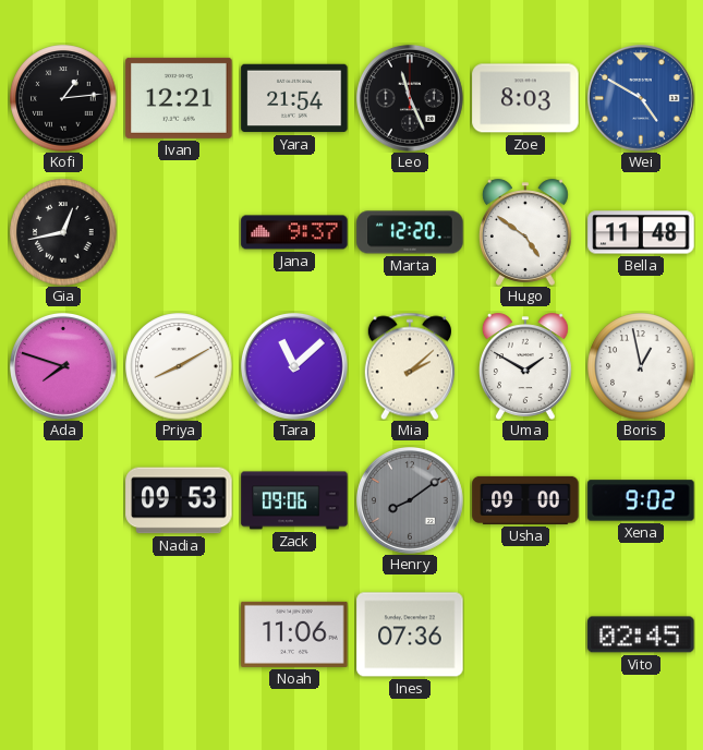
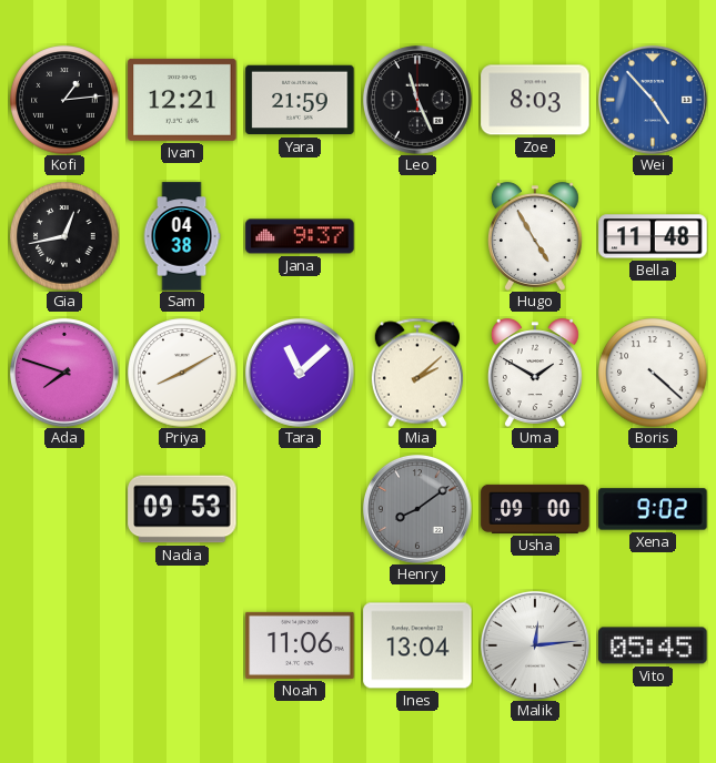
Yara: 21:54 -> 21:59
Wei: 4:50 -> 4:53
Sam: none -> 04:38
Marta: 12:20 -> none
Hugo: 4:51 -> 4:55
Boris: 12:58 -> 4:22
Zack: 09:06 -> none
Ines: 07:36 -> 13:04
Malik: none -> 12:14
Vito: 02:45 -> 05:45
